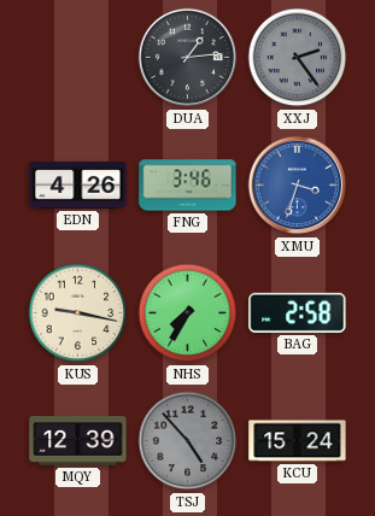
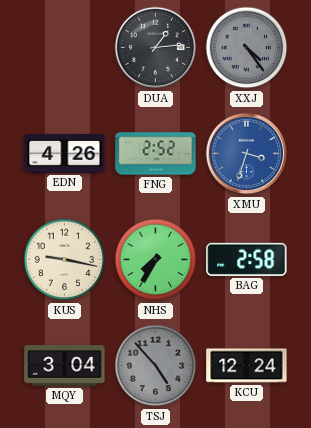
XXJ: 2:24 -> 4:24
FNG: 3:46 -> 2:52
MQY: 12:39 -> 3:04
KCU: 15:24 -> 12:24
